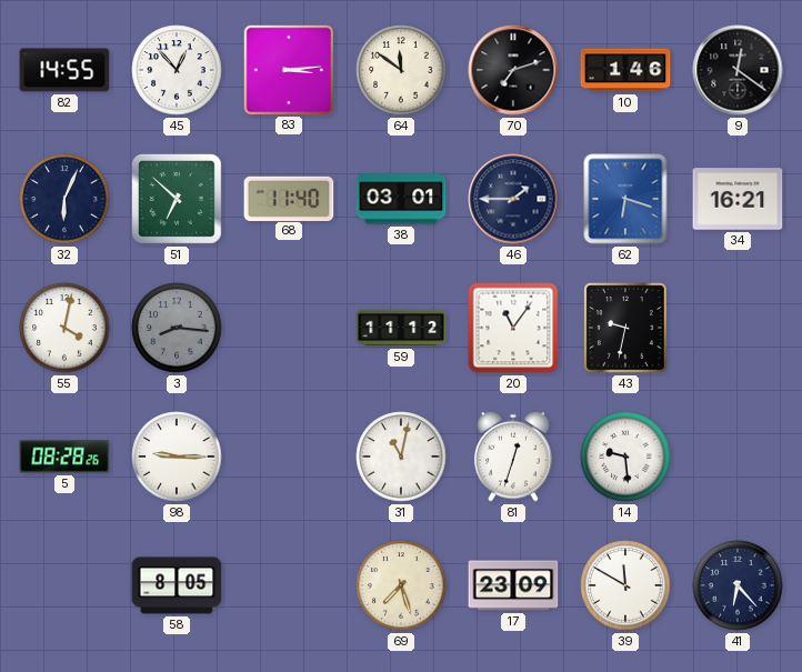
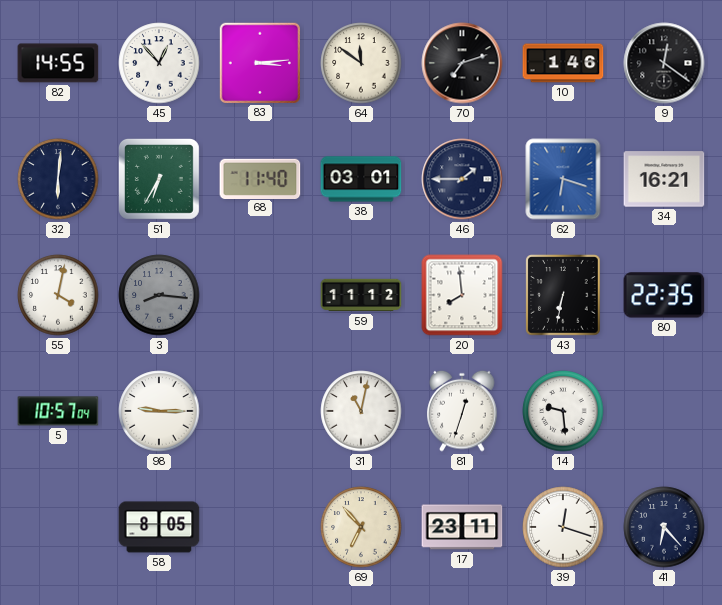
32: 6:04 -> 6:01
51: 6:52 -> 6:35
20: 11:06 -> 7:59
43: 9:32 -> 6:32
80: none -> 22:35
5: 08:28 -> 10:57
69: 7:27 -> 6:53
17: 23:09 -> 23:11
39: 11:50 -> 12:18
